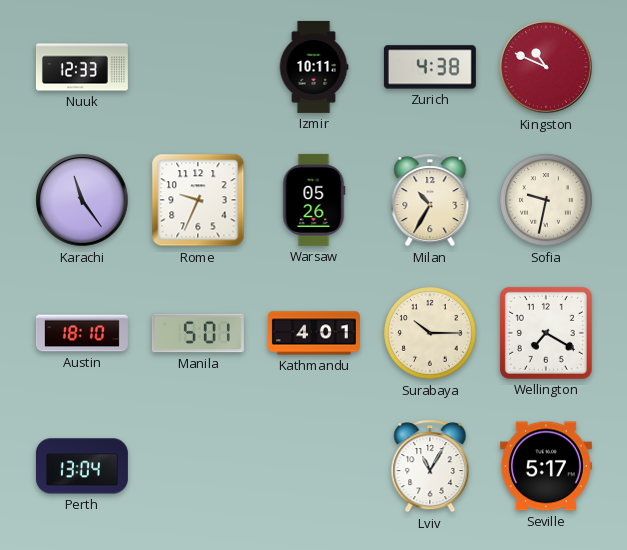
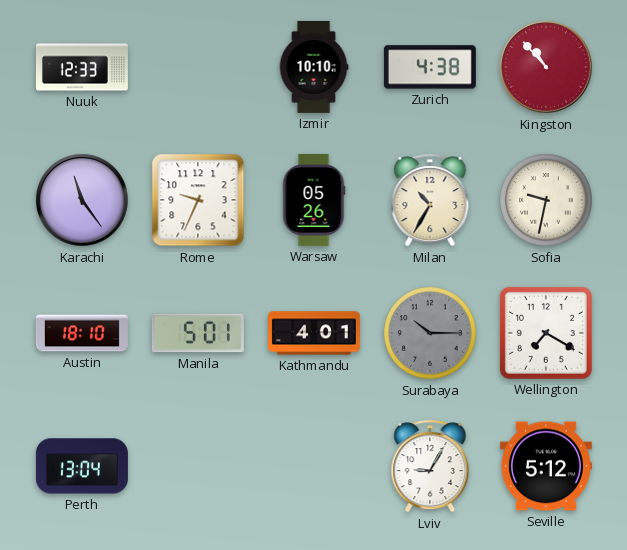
Izmir: 10:11 -> 10:10
Kingston: 10:49 -> 10:53
Surabaya dial: cream -> grey
Lviv: 11:05 -> 9:05
Seville: 5:17 -> 5:12
